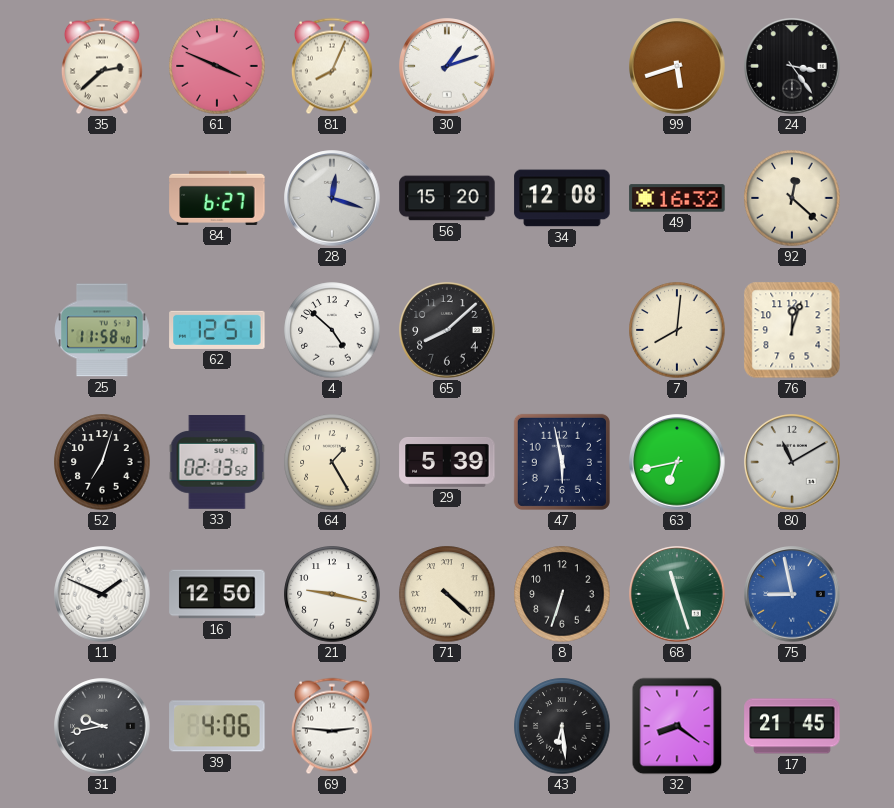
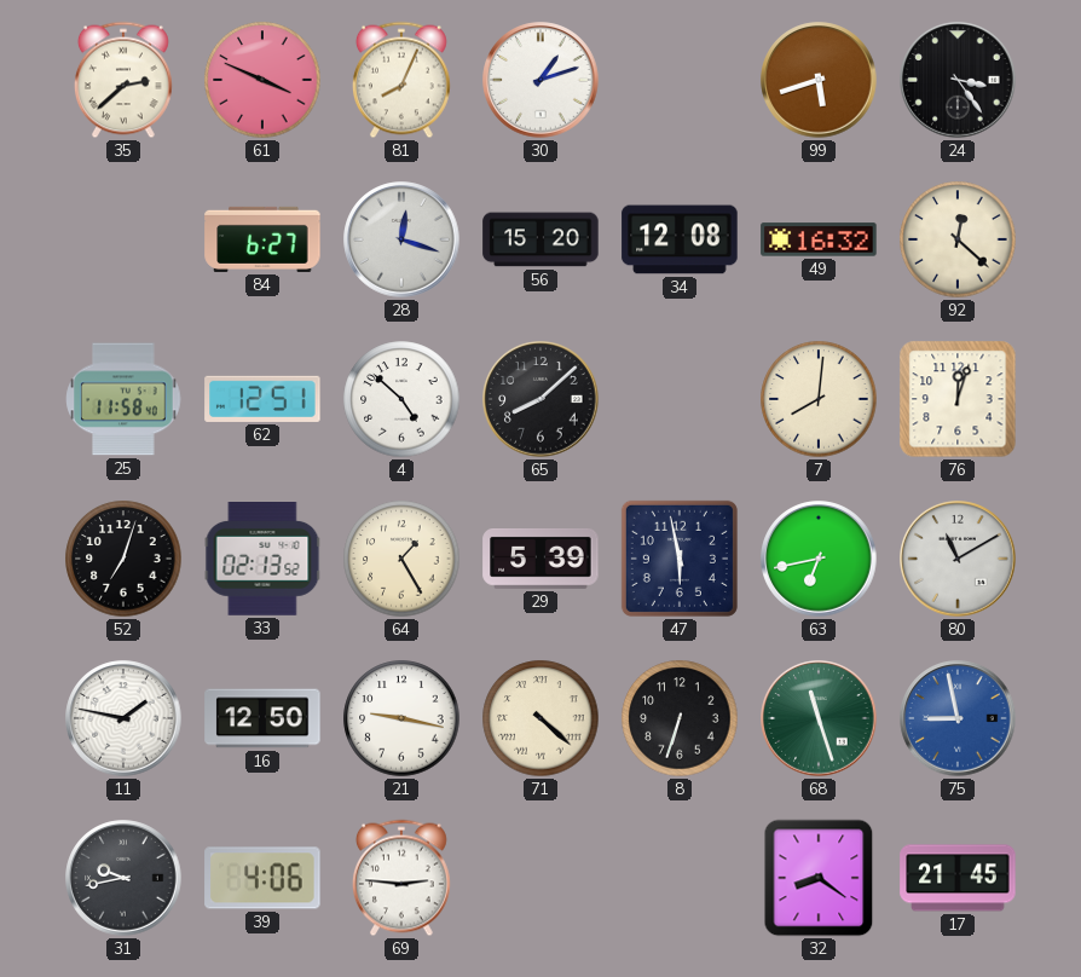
11: 1:49 -> 1:47
43: 6:29 -> none
